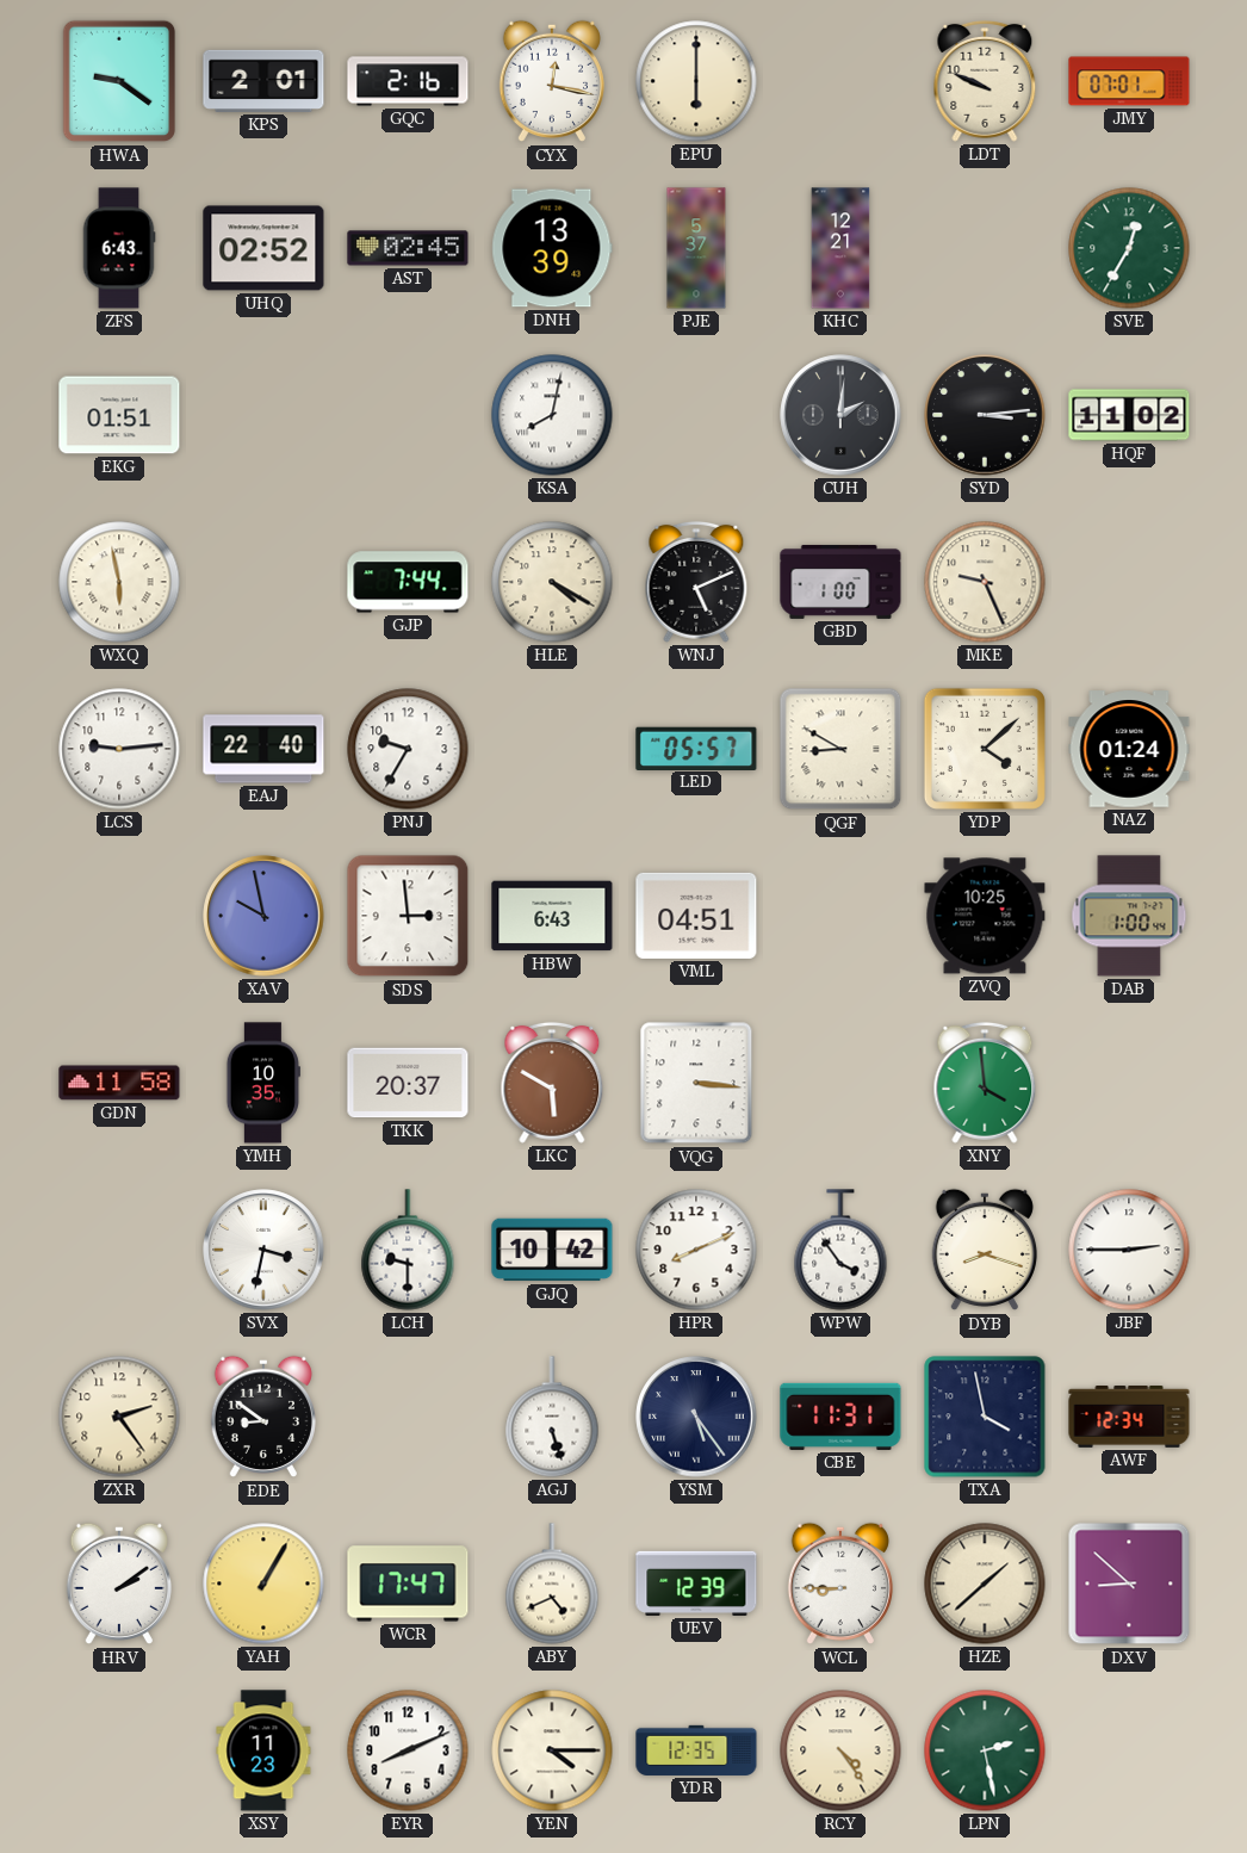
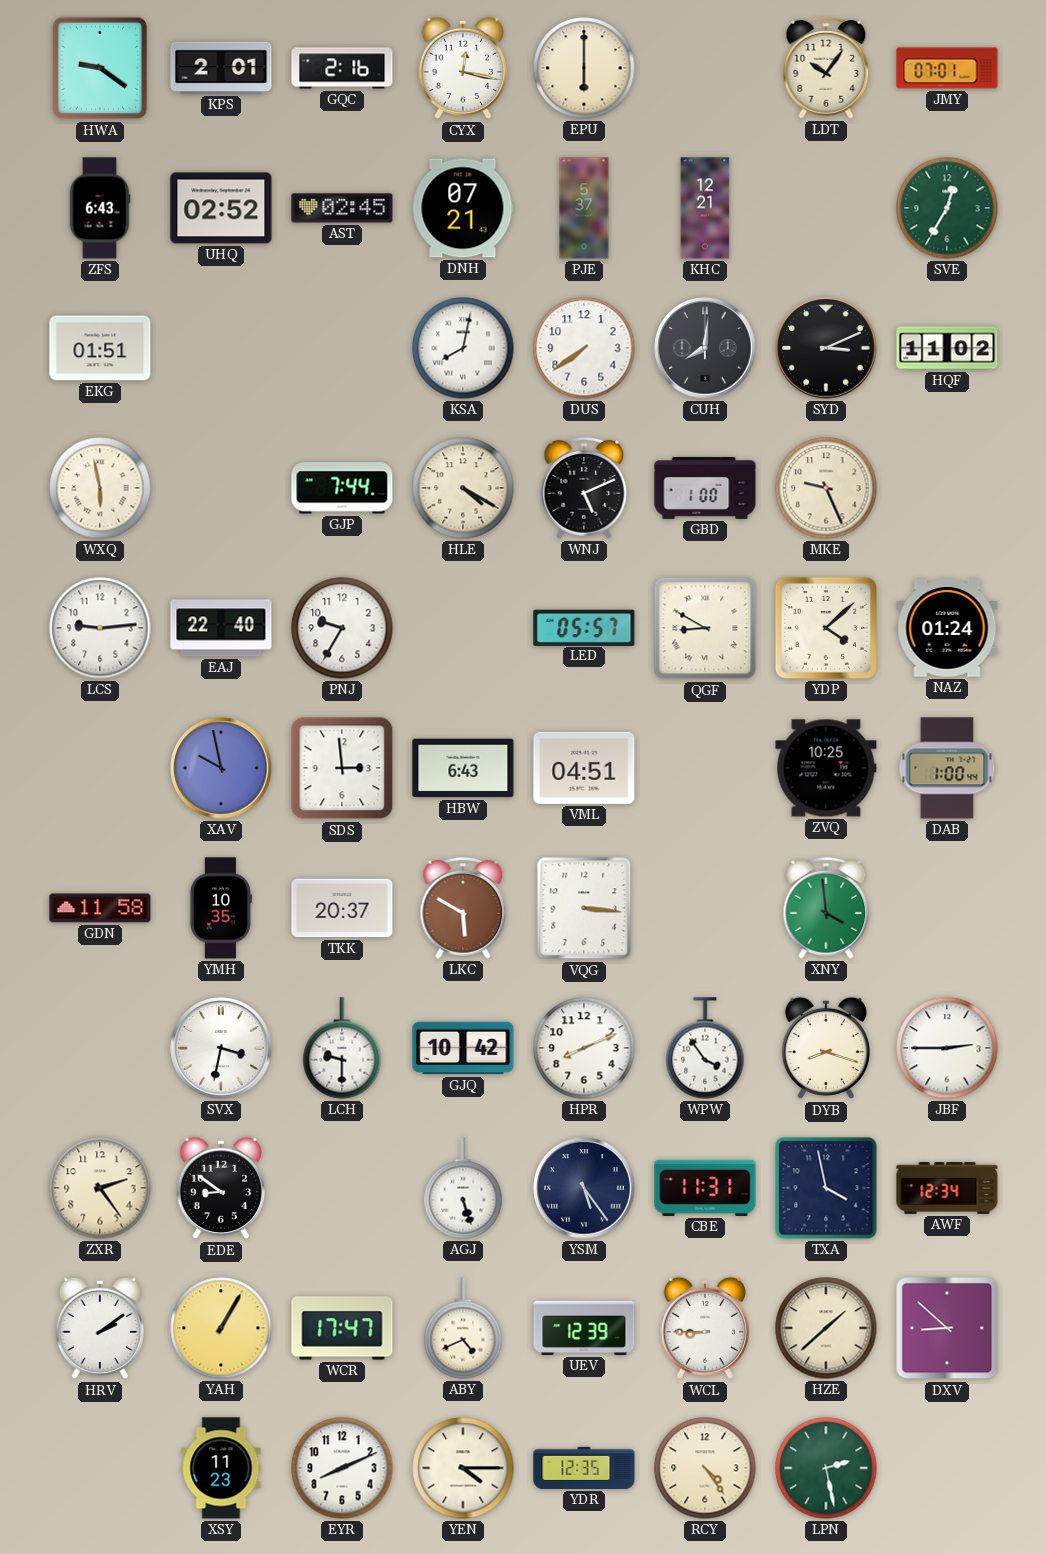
LDT: 9:49 -> 10:06
DNH: 13:39 -> 07:21
DUS: none -> 7:39
CUH: 2:01 -> 8:01
SYD: 3:14 -> 3:11
